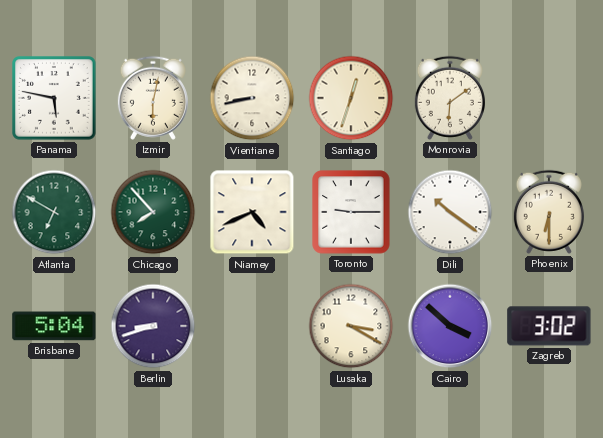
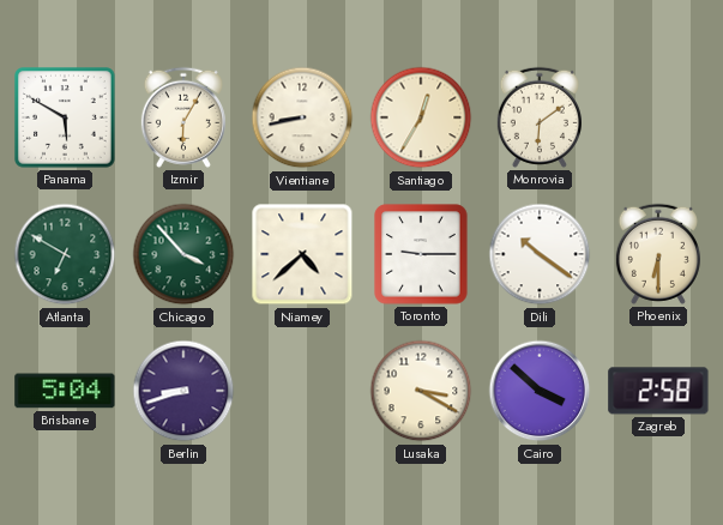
Panama: 5:47 -> 5:50
Izmir: 6:02 -> 6:05
Santiago: 12:33 -> 12:35
Chicago: 7:53 -> 3:53
Niamey: 4:41 -> 4:38
Zagreb: 3:02 -> 2:58
